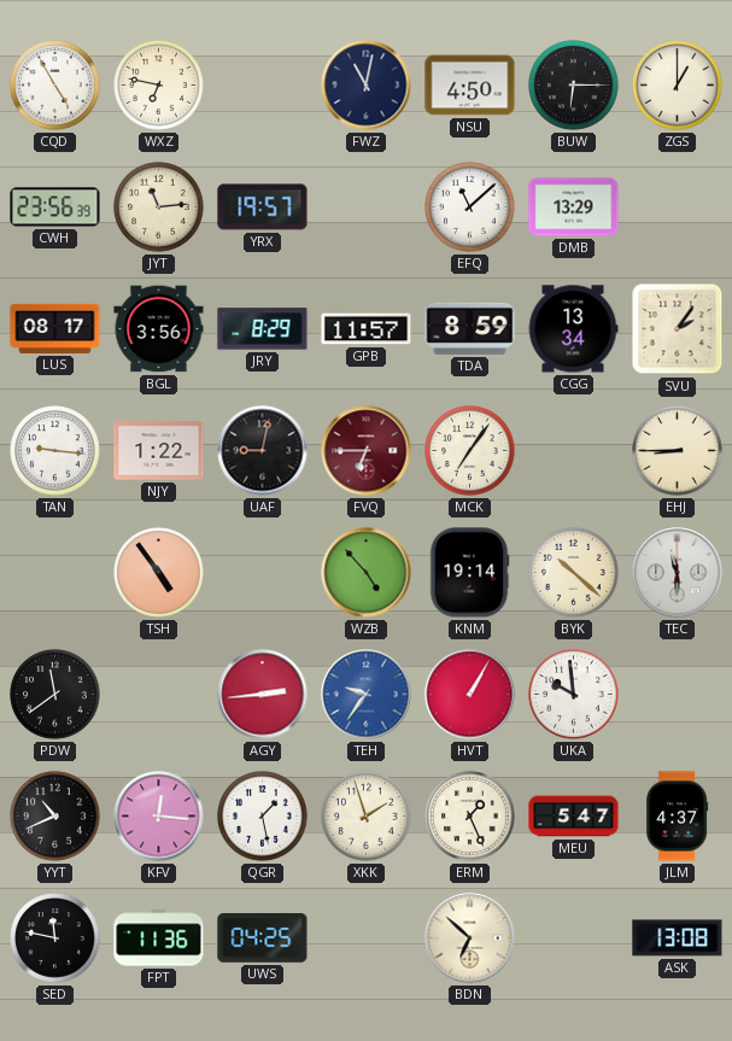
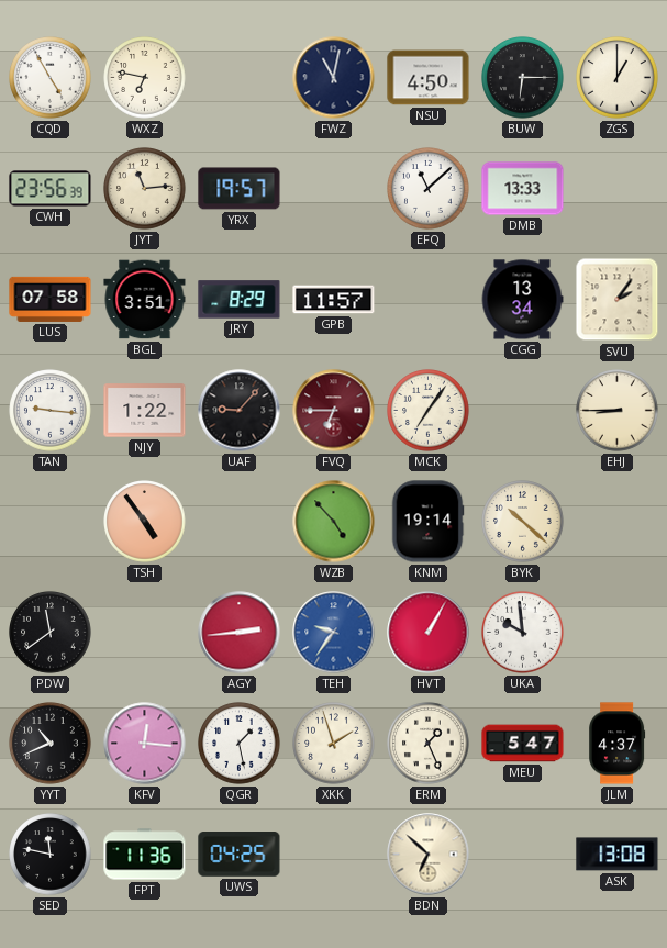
DMB: 13:29 -> 13:33
LUS: 08:17 -> 07:58
BGL: 3:56 -> 3:51
TDA: 8:59 -> none
UAF: 9:02 -> 9:07
TEC: 11:30 -> none
